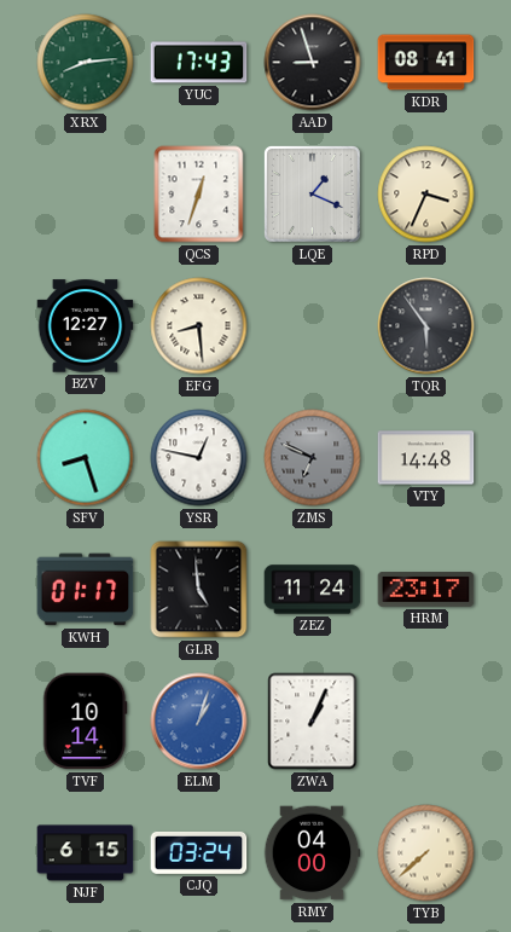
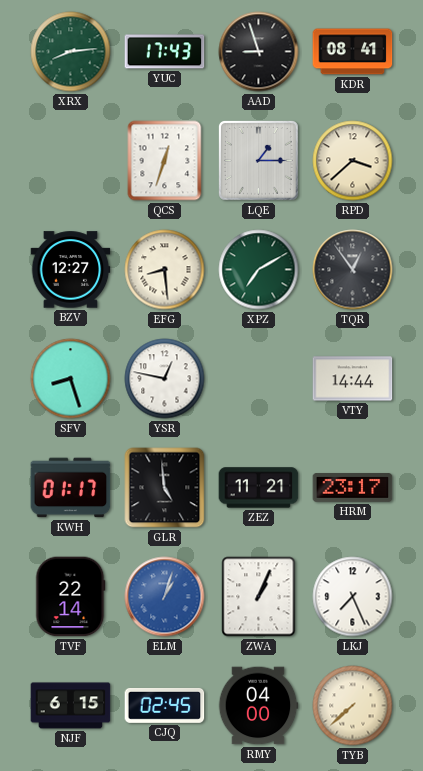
LQE: 1:19 -> 1:15
RPD: 3:34 -> 3:38
XPZ: none -> 7:10
TQR: 5:54 -> 12:54
ZMS: 6:49 -> none
VTY: 14:48 -> 14:44
ZEZ: 11:24 -> 11:21
TVF: 10:14 -> 22:14
LKJ: none -> 7:26
CJQ: 03:24 -> 02:45
